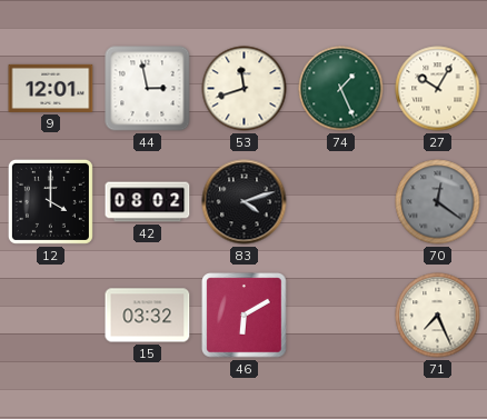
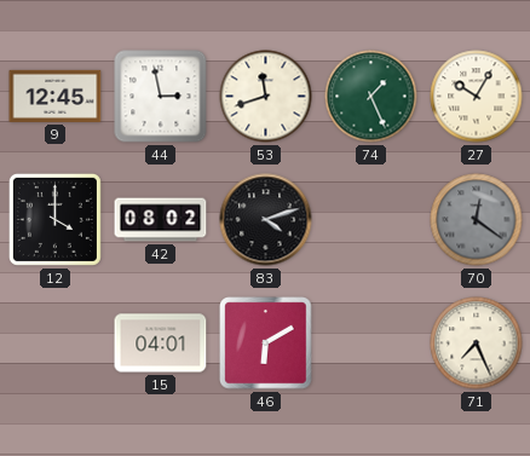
9: 12:01 -> 12:45
15: 03:32 -> 04:01
